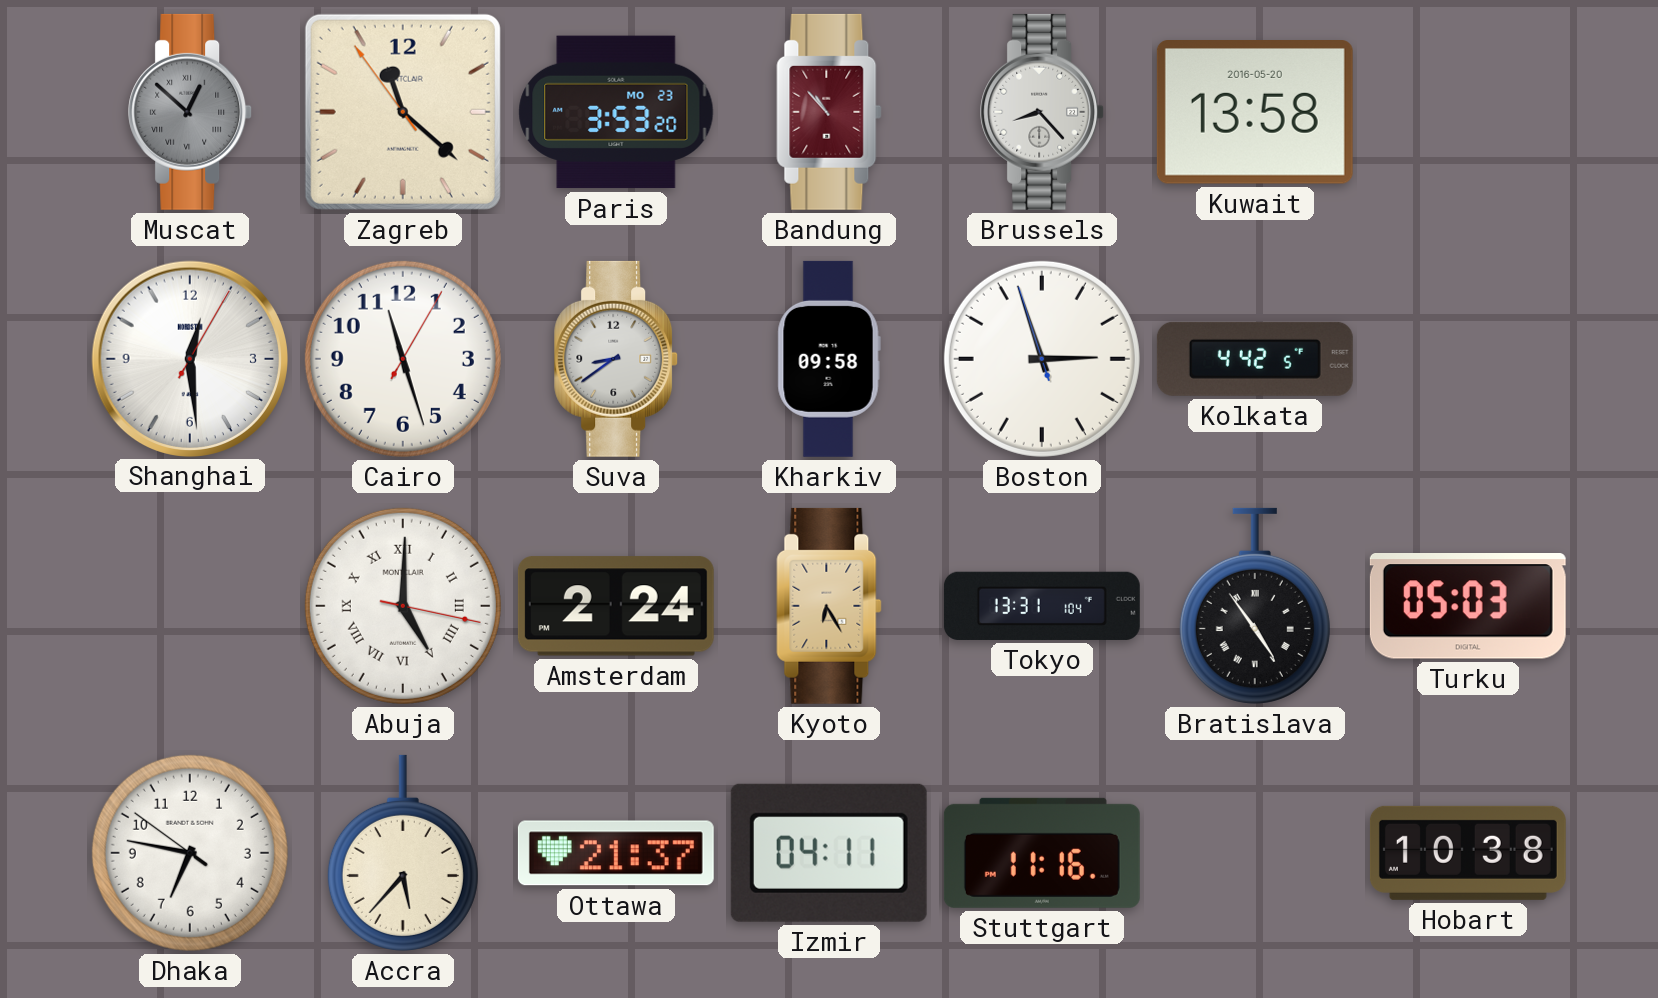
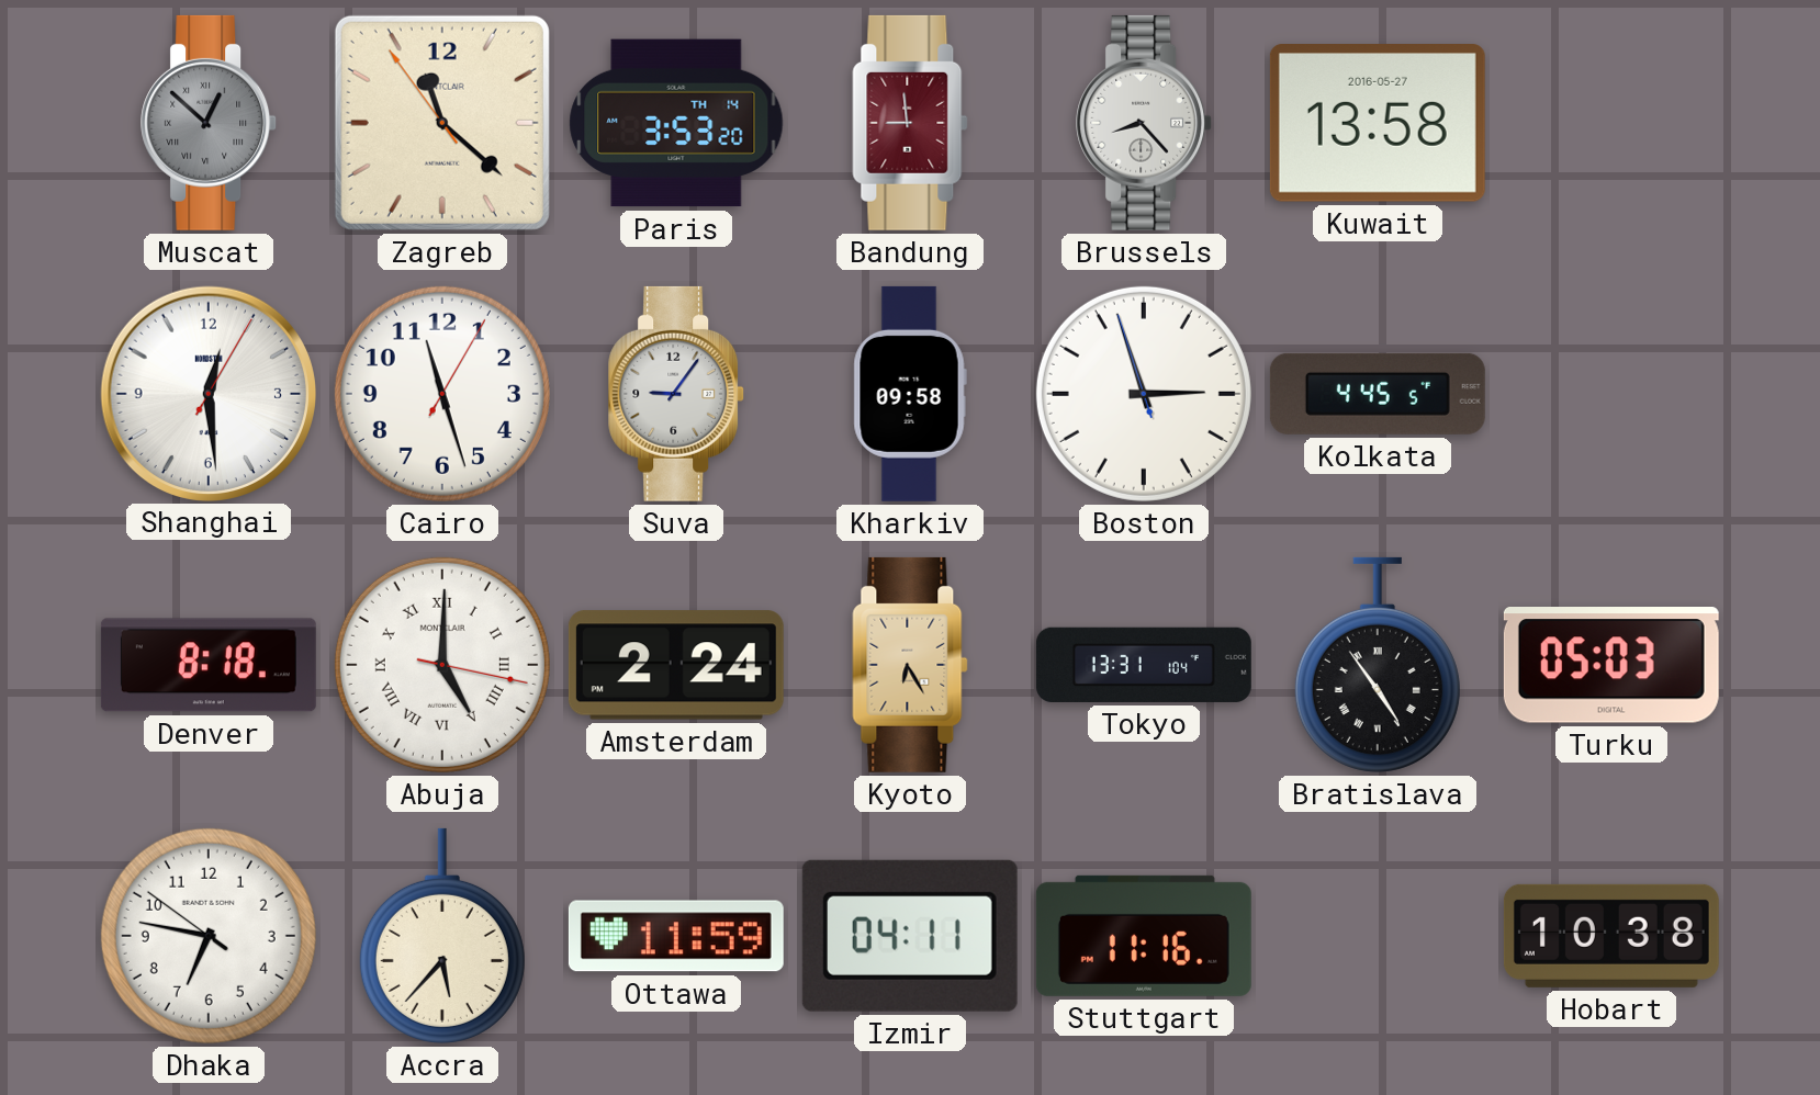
Paris date: MO 23 -> TH 14
Bandung: 10:53 -> 8:59
Kuwait date: 2016-05-20 -> 2016-05-27
Suva: 8:39 -> 9:06
Kolkata: 4:42 -> 4:45
Denver: none -> 8:18
Ottawa: 21:37 -> 11:59
